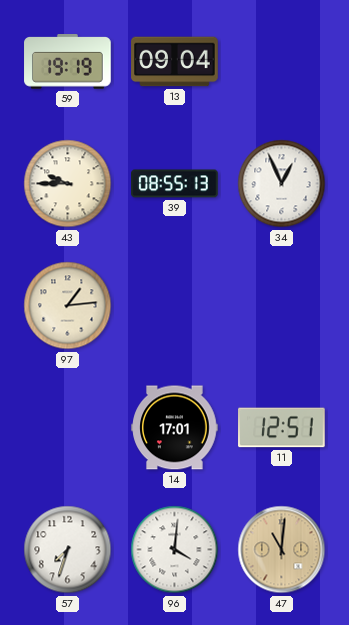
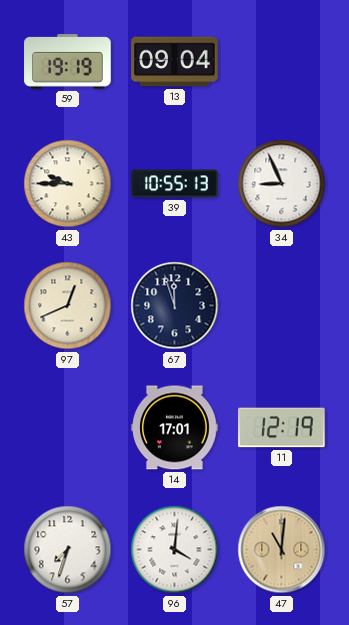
39: 08:55 -> 10:55
34: 12:56 -> 8:56
97: 1:14 -> 12:41
67: none -> 11:57
11: 12:51 -> 12:19
